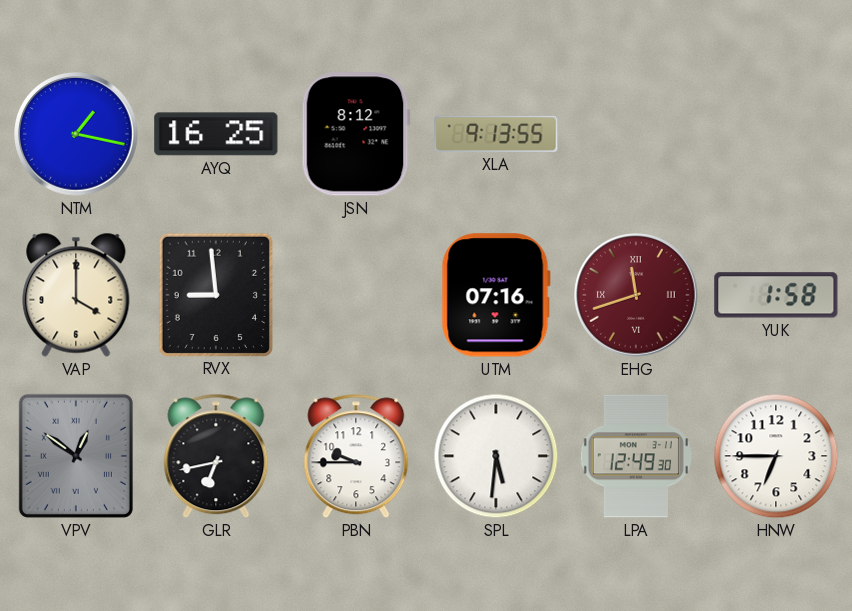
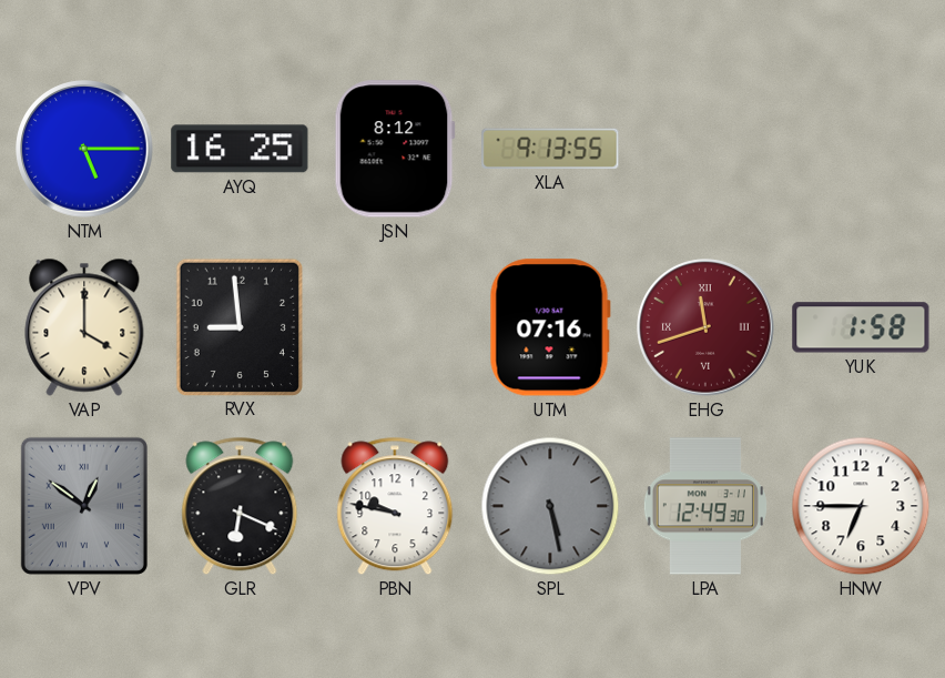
NTM: 1:17 -> 5:15
GLR: 6:43 -> 6:19
PBN: 9:45 -> 9:47
SPL: 5:31 -> 5:28
SPL dial: white -> grey
